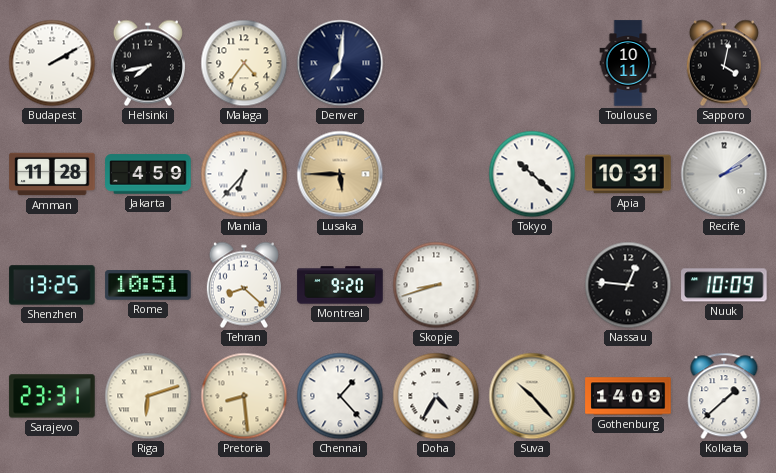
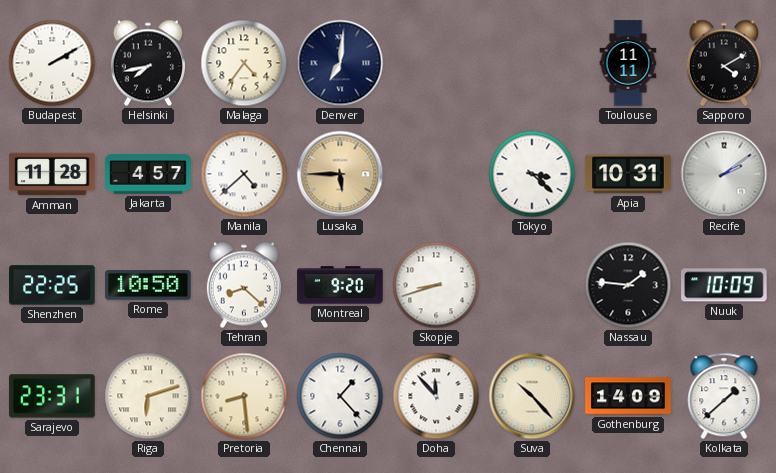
Toulouse: 10:11 -> 11:11
Sapporo: 4:02 -> 4:10
Jakarta: 4:59 -> 4:57
Manila: 6:37 -> 4:38
Tokyo: 10:22 -> 3:22
Shenzhen: 13:25 -> 22:25
Rome: 10:51 -> 10:50
Nassau: 12:46 -> 1:46
Doha: 4:35 -> 11:53
